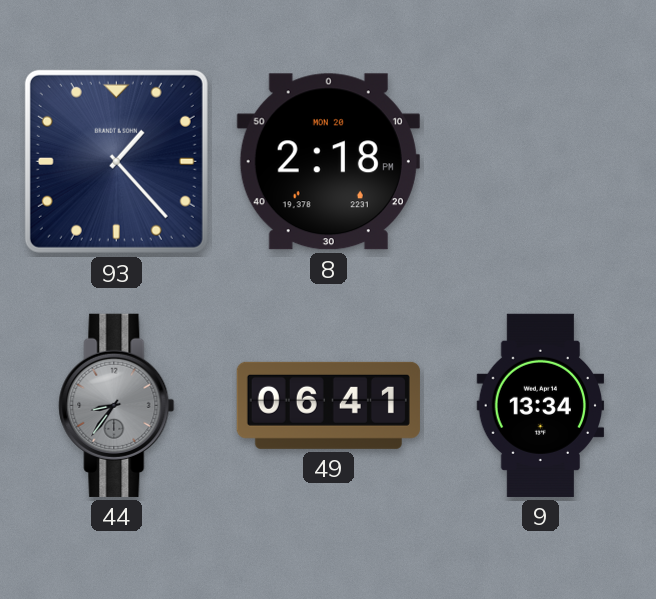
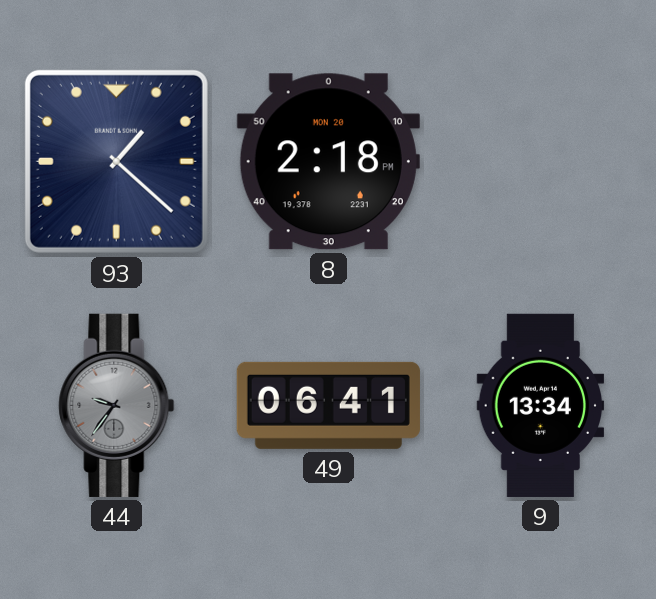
93: 1:23 -> 1:22
44: 8:36 -> 9:36
